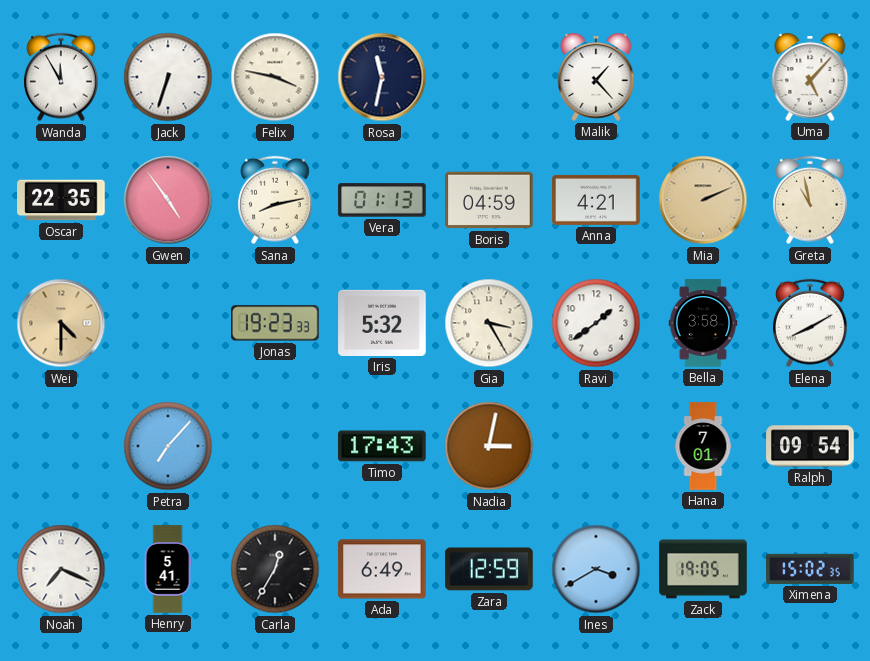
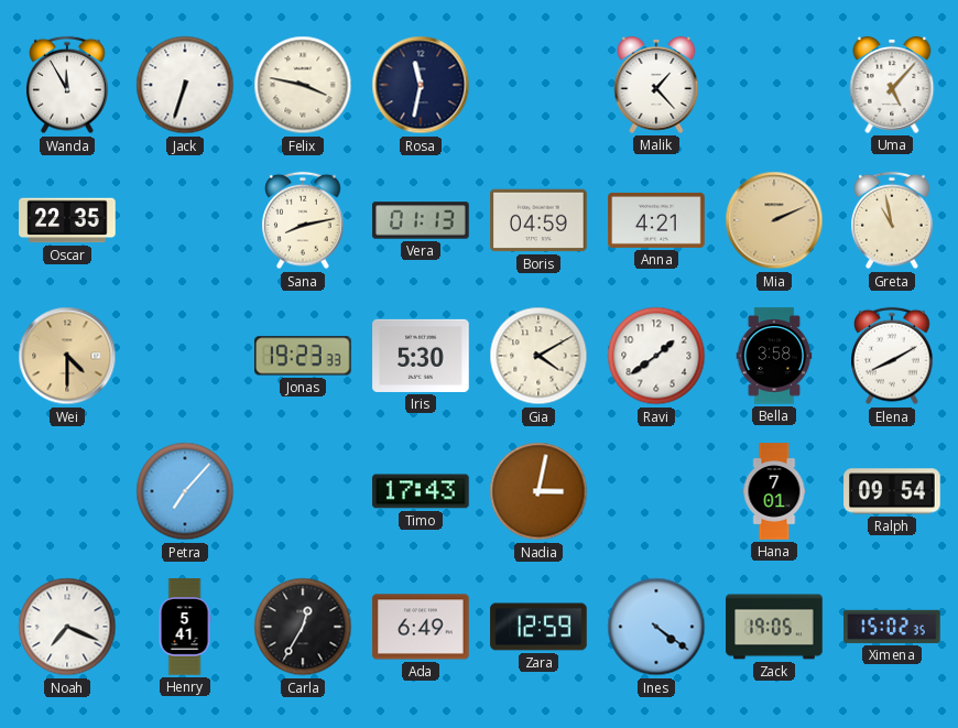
Gwen: 4:54 -> none
Iris: 5:32 -> 5:30
Gia: 3:25 -> 4:10
Ines: 3:40 -> 4:21
